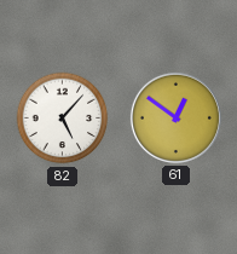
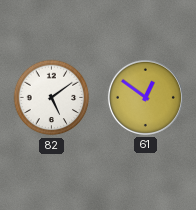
82: 5:07 -> 5:09
